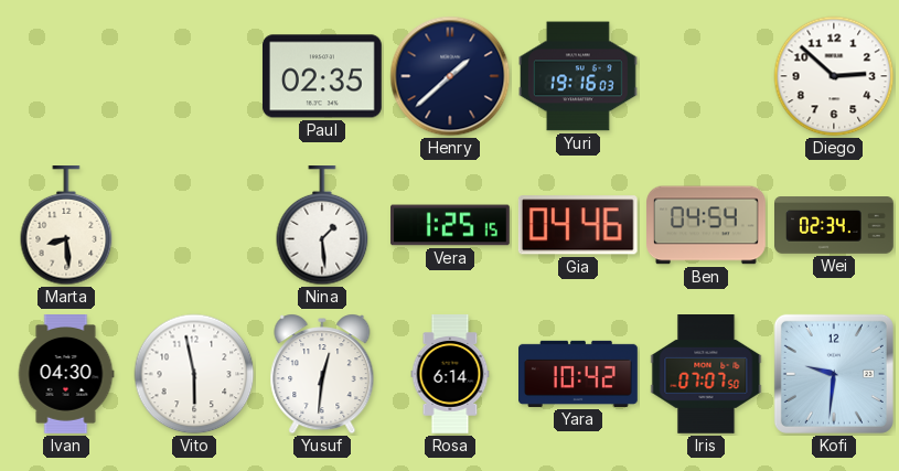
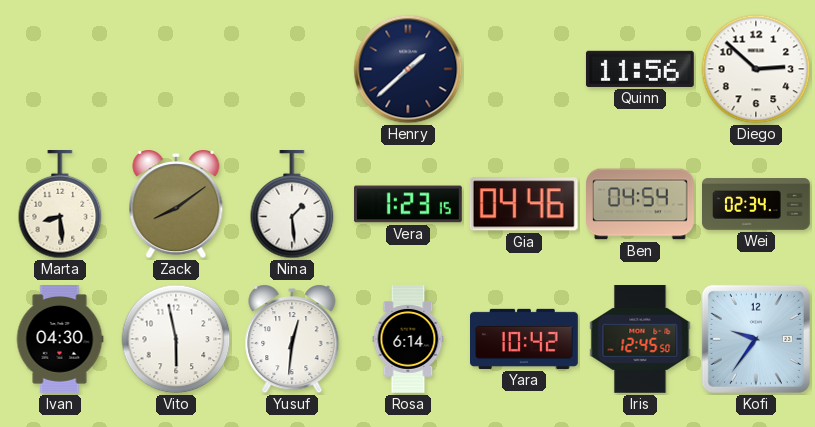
Paul: 02:35 -> none
Yuri: 19:16 -> none
Quinn: none -> 11:56
Zack: none -> 8:09
Vera: 1:25 -> 1:23
Iris: 07:07 -> 12:45
Kofi: 9:31 -> 9:36
